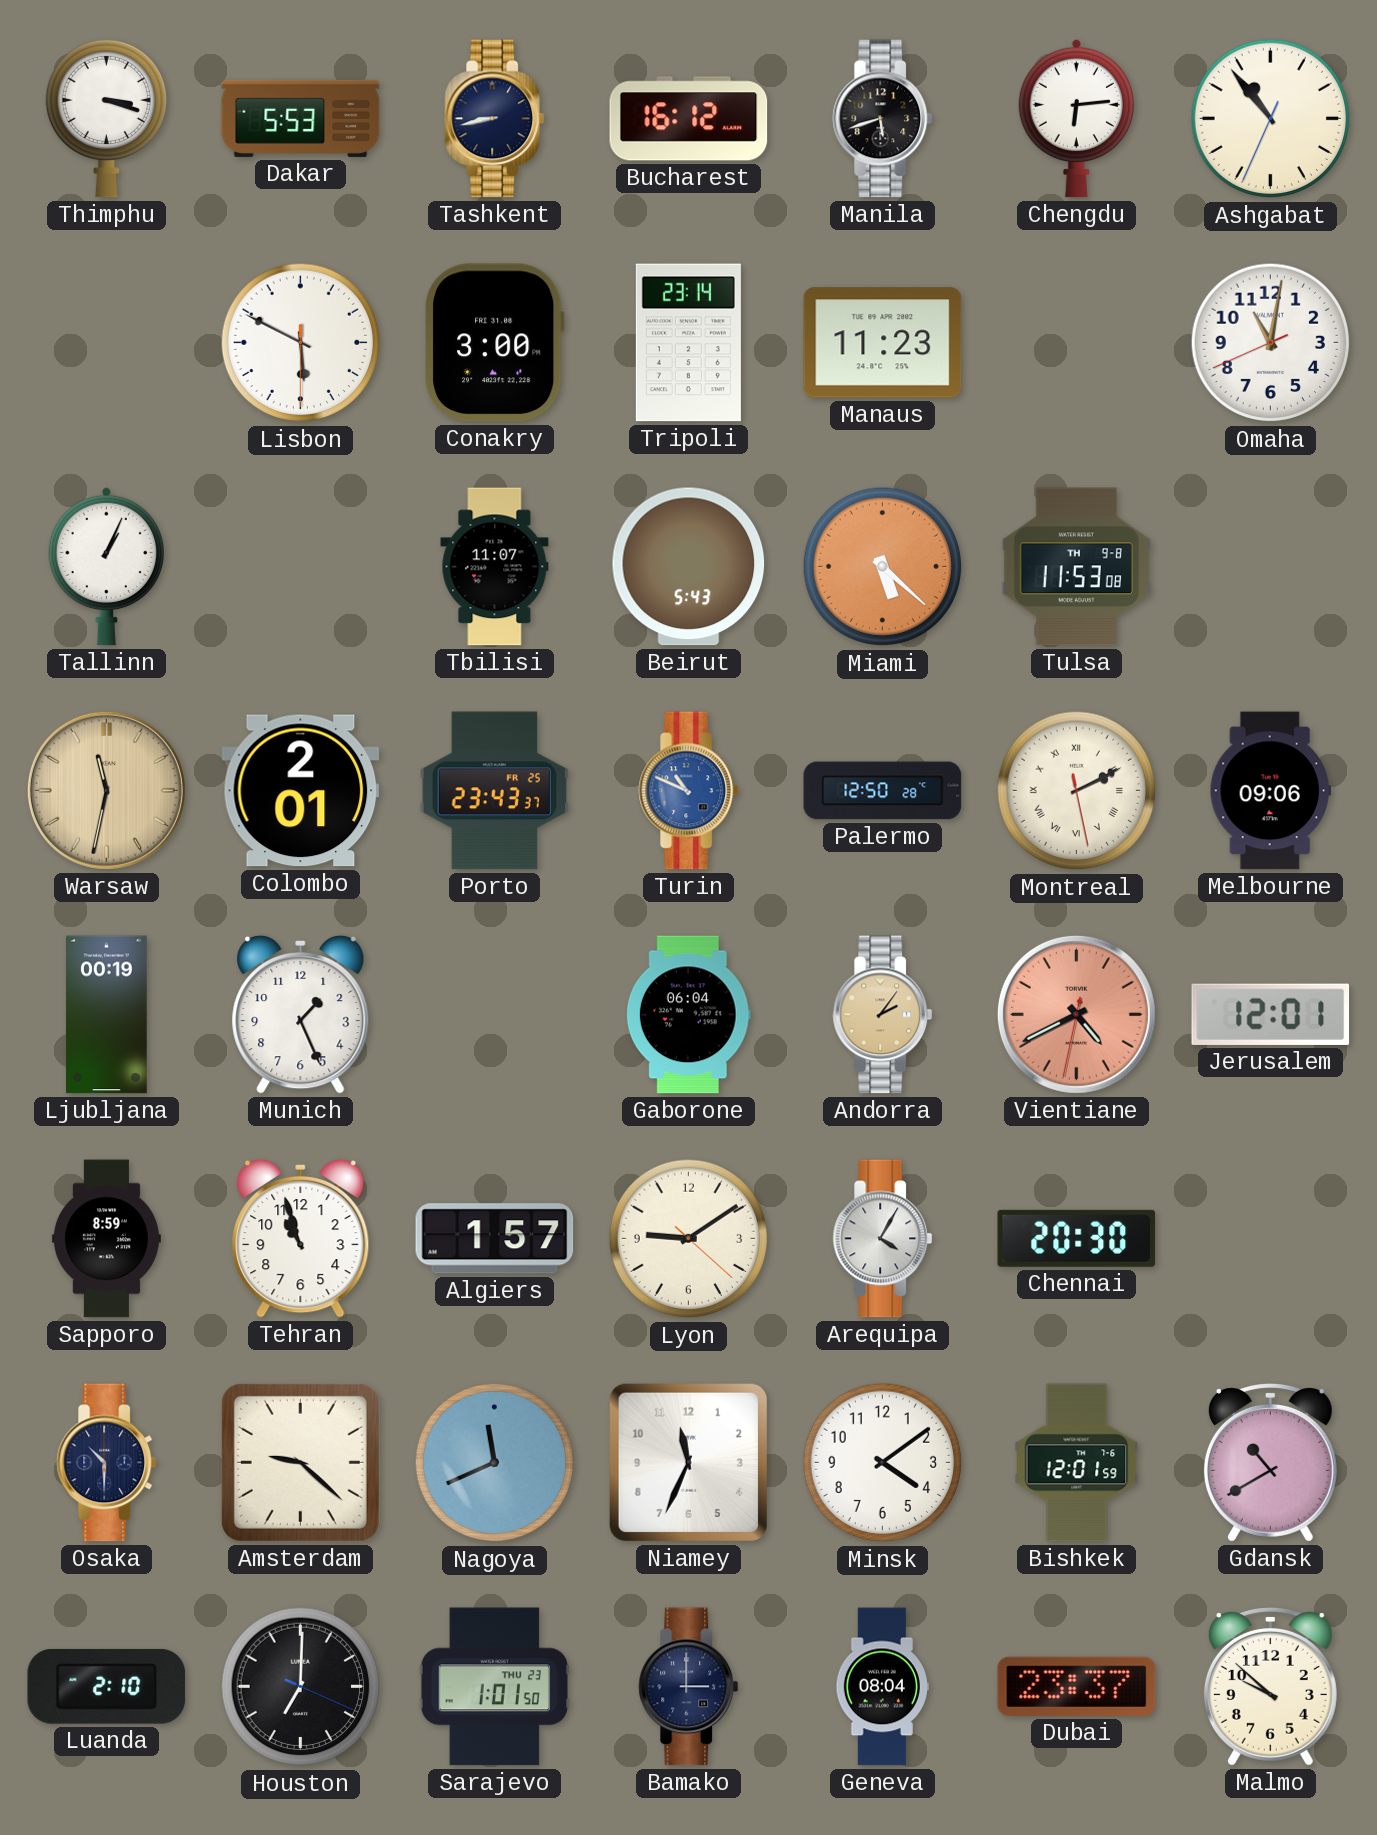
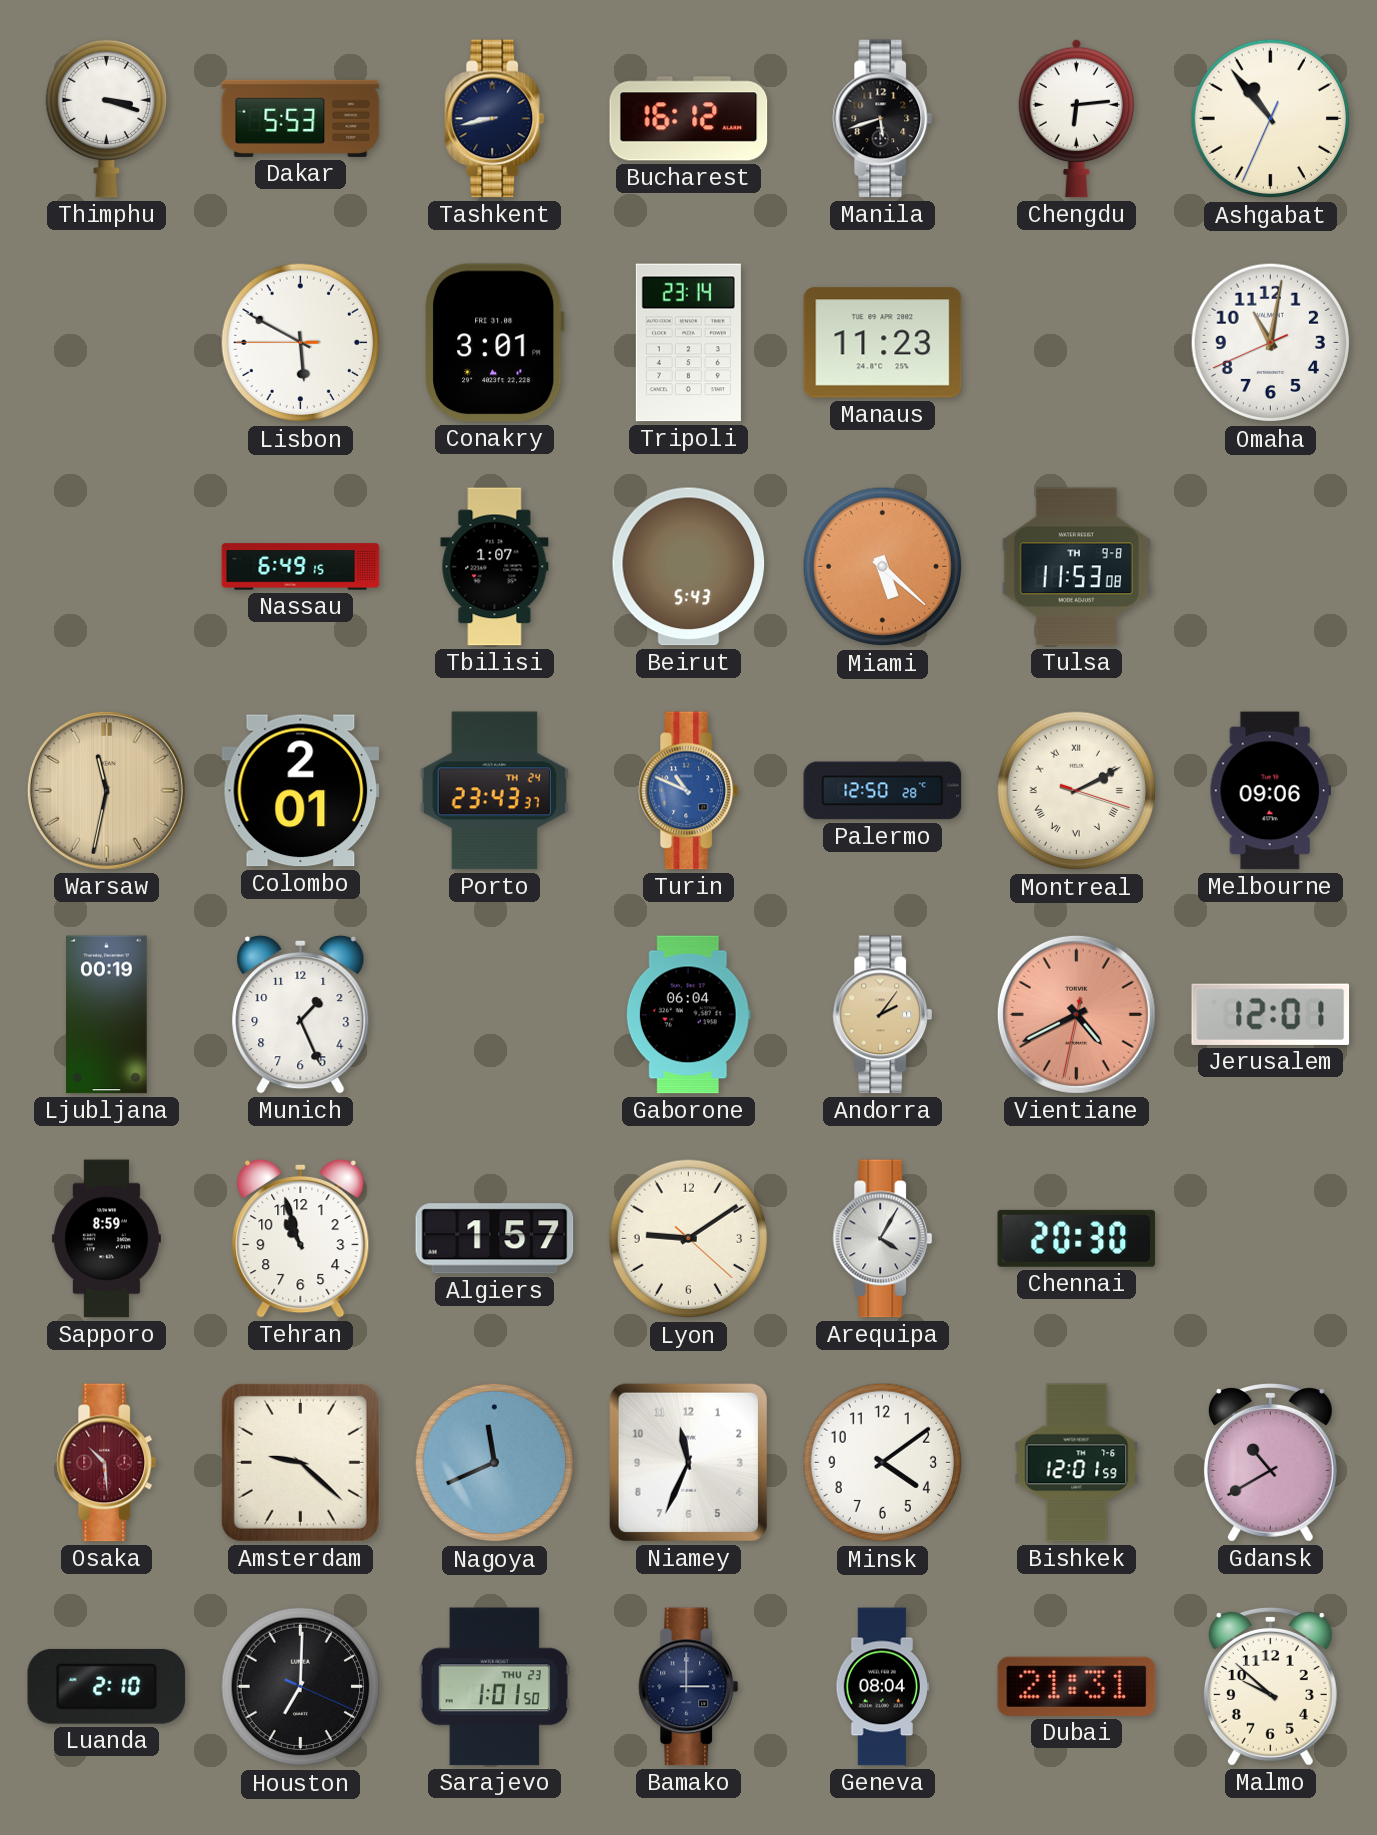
Lisbon: 5:49:30 -> 5:49:45
Conakry: 3:00 -> 3:01
Tallinn: 1:04 -> none
Nassau: none -> 6:49
Tbilisi: 11:07 -> 1:07
Porto date: FR 25 -> TH 24
Montreal: 2:10:28 -> 2:10:18
Osaka: 10:30 -> 10:29
Osaka dial: navy -> burgundy
Dubai: 23:37 -> 21:31
